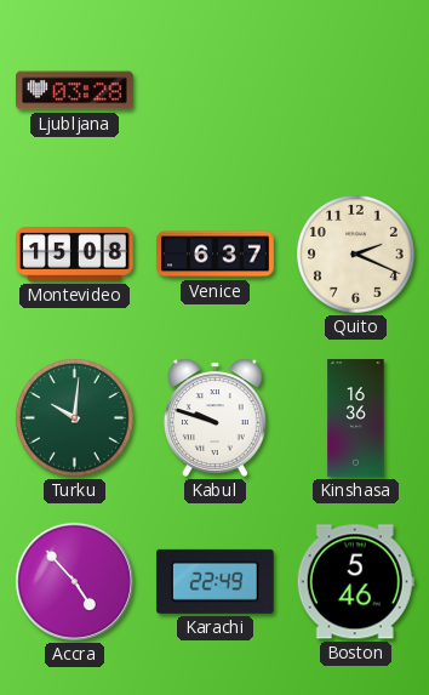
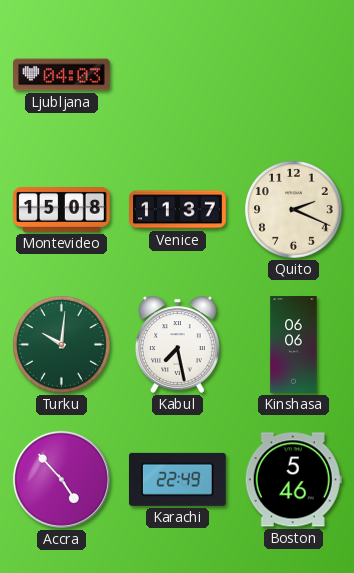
Ljubljana: 03:28 -> 04:03
Venice: 6:37 -> 11:37
Kabul: 9:48 -> 7:28
Kinshasa: 16:36 -> 06:06
